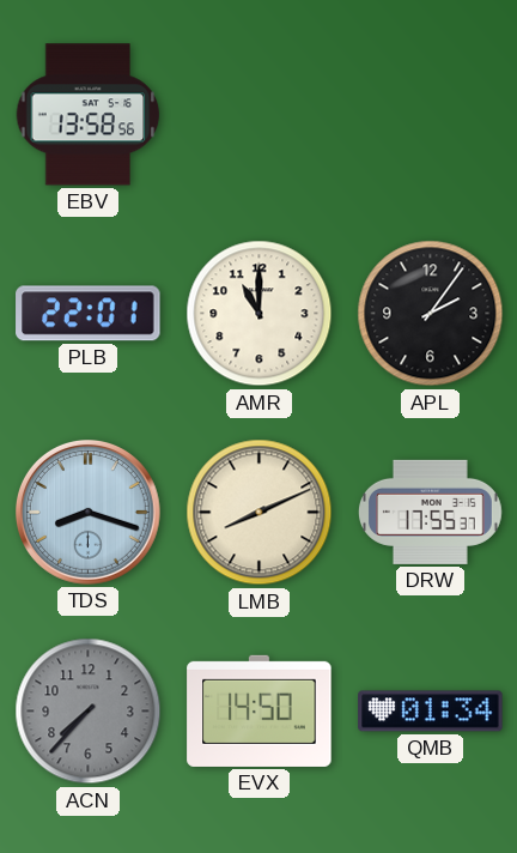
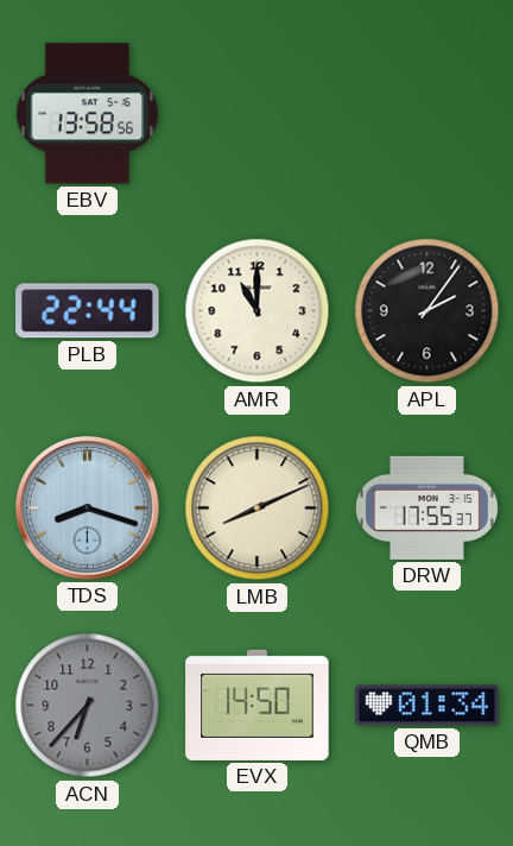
PLB: 22:01 -> 22:44
ACN: 7:37 -> 6:37
